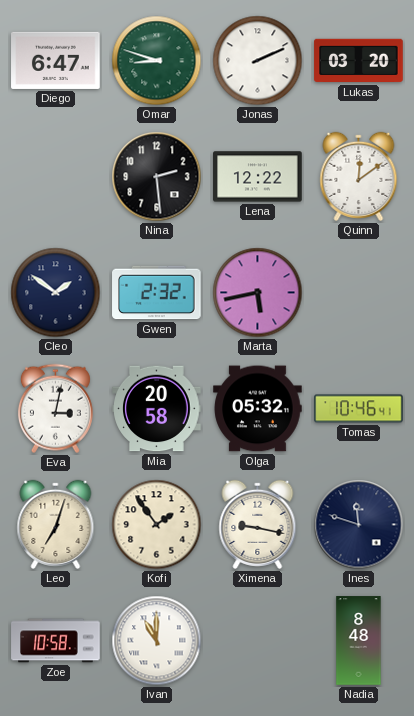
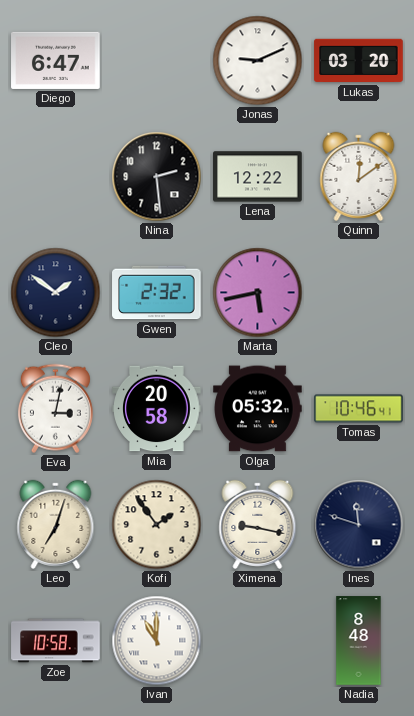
Omar: 8:48 -> none
Jonas: 2:11 -> 9:11
